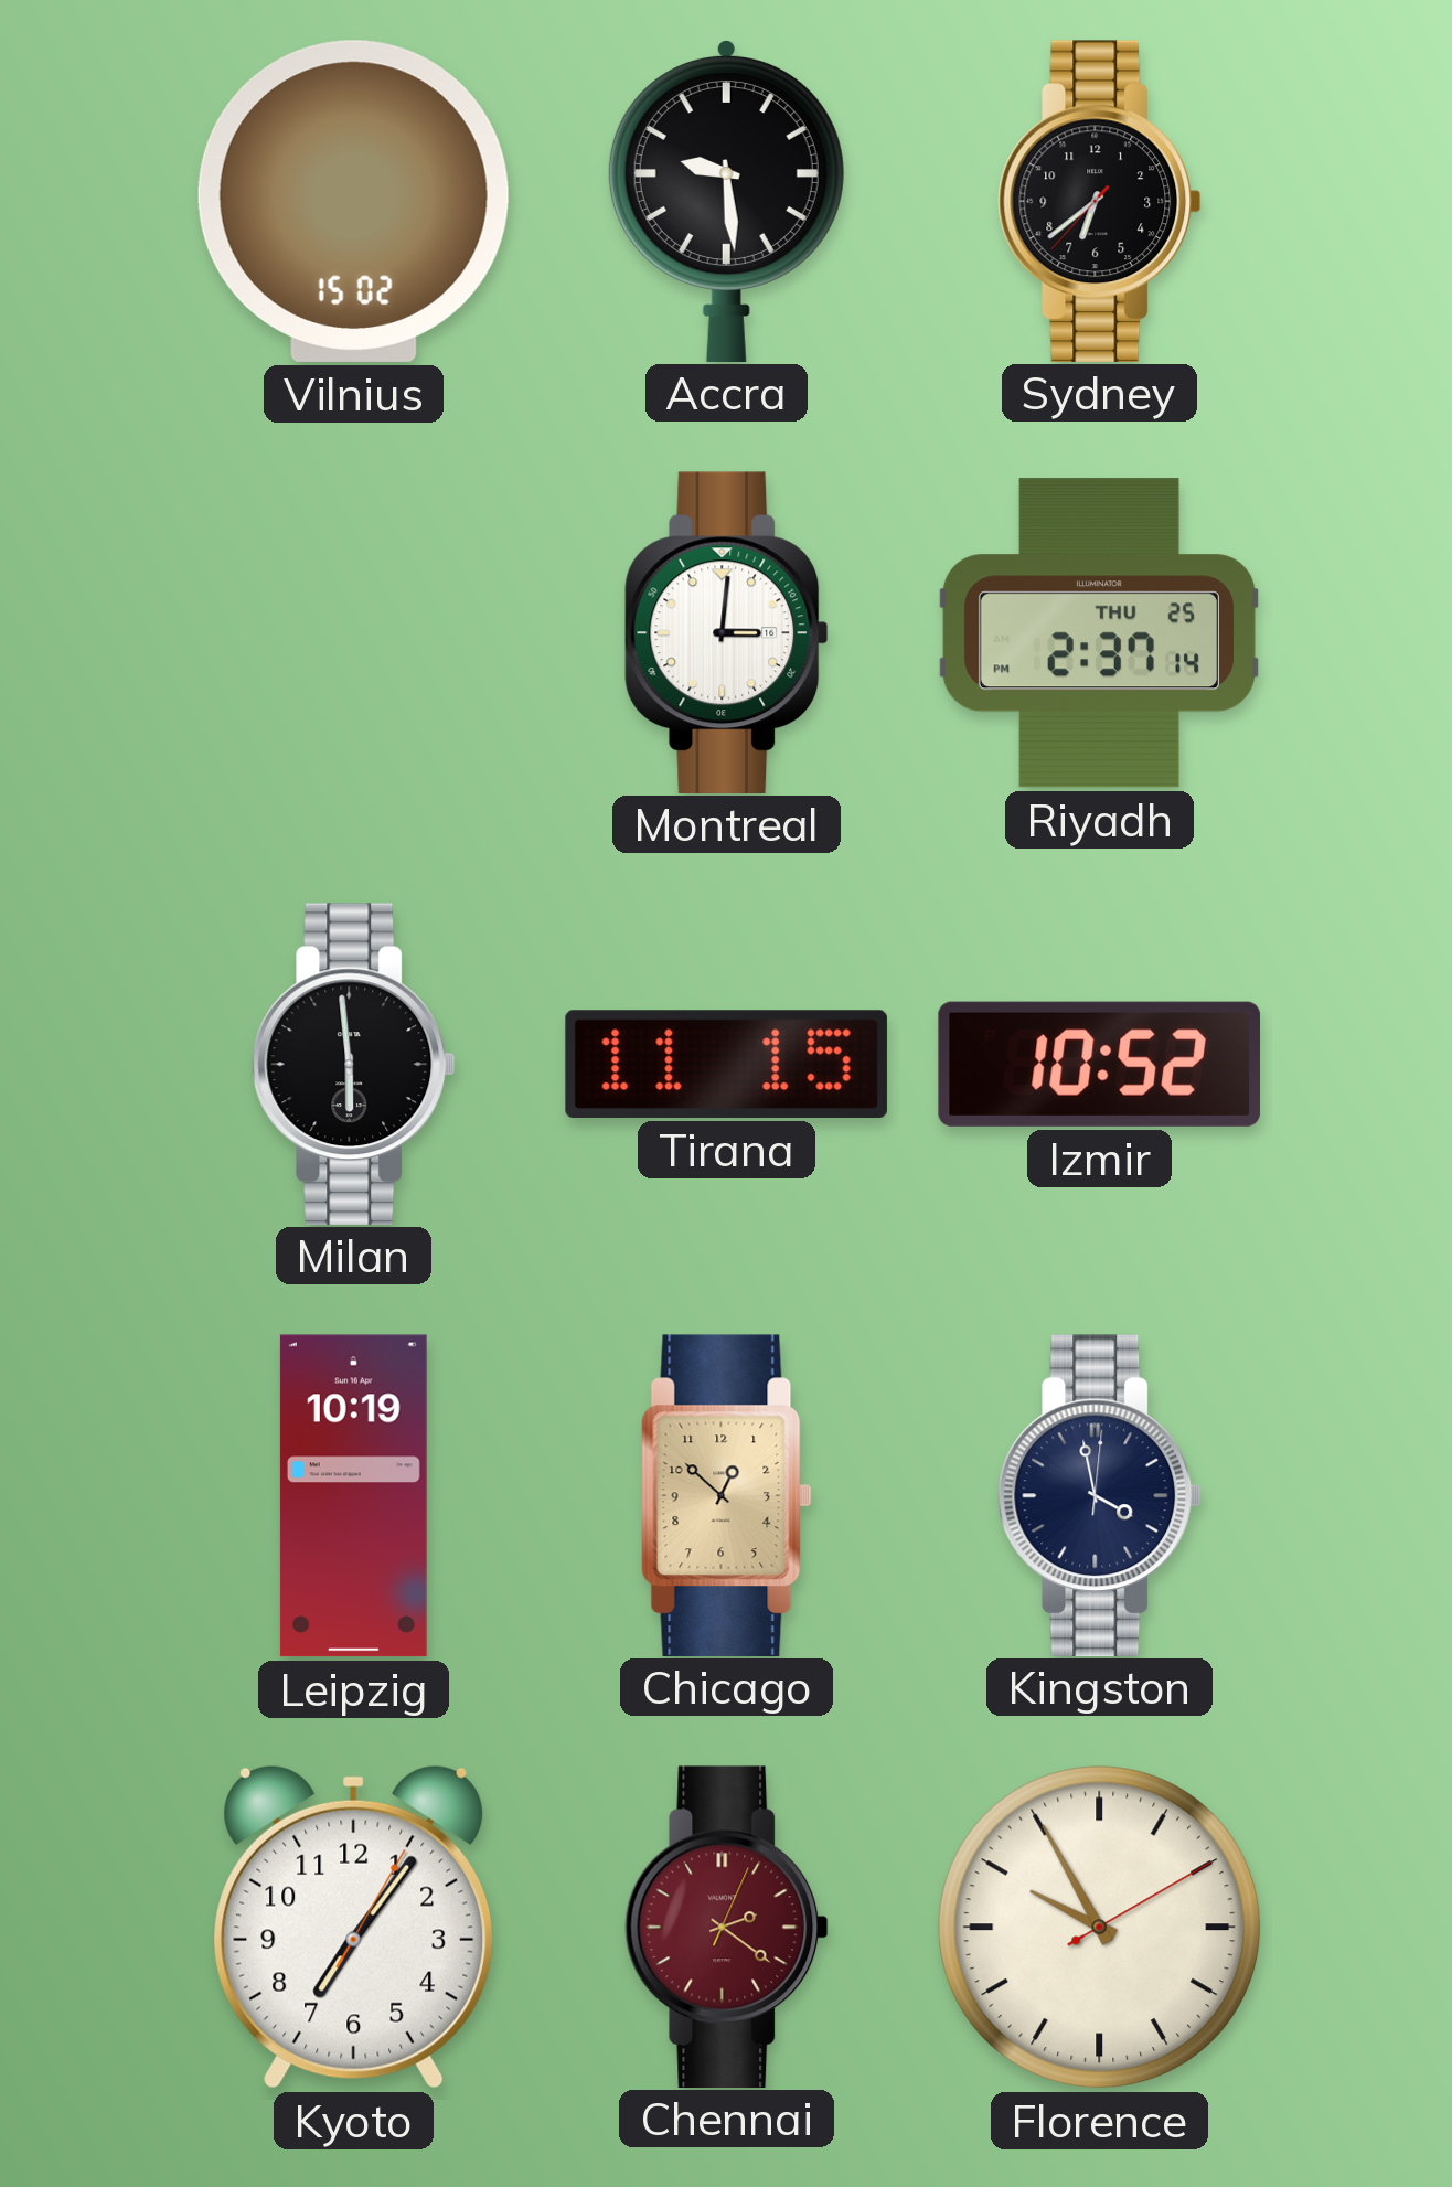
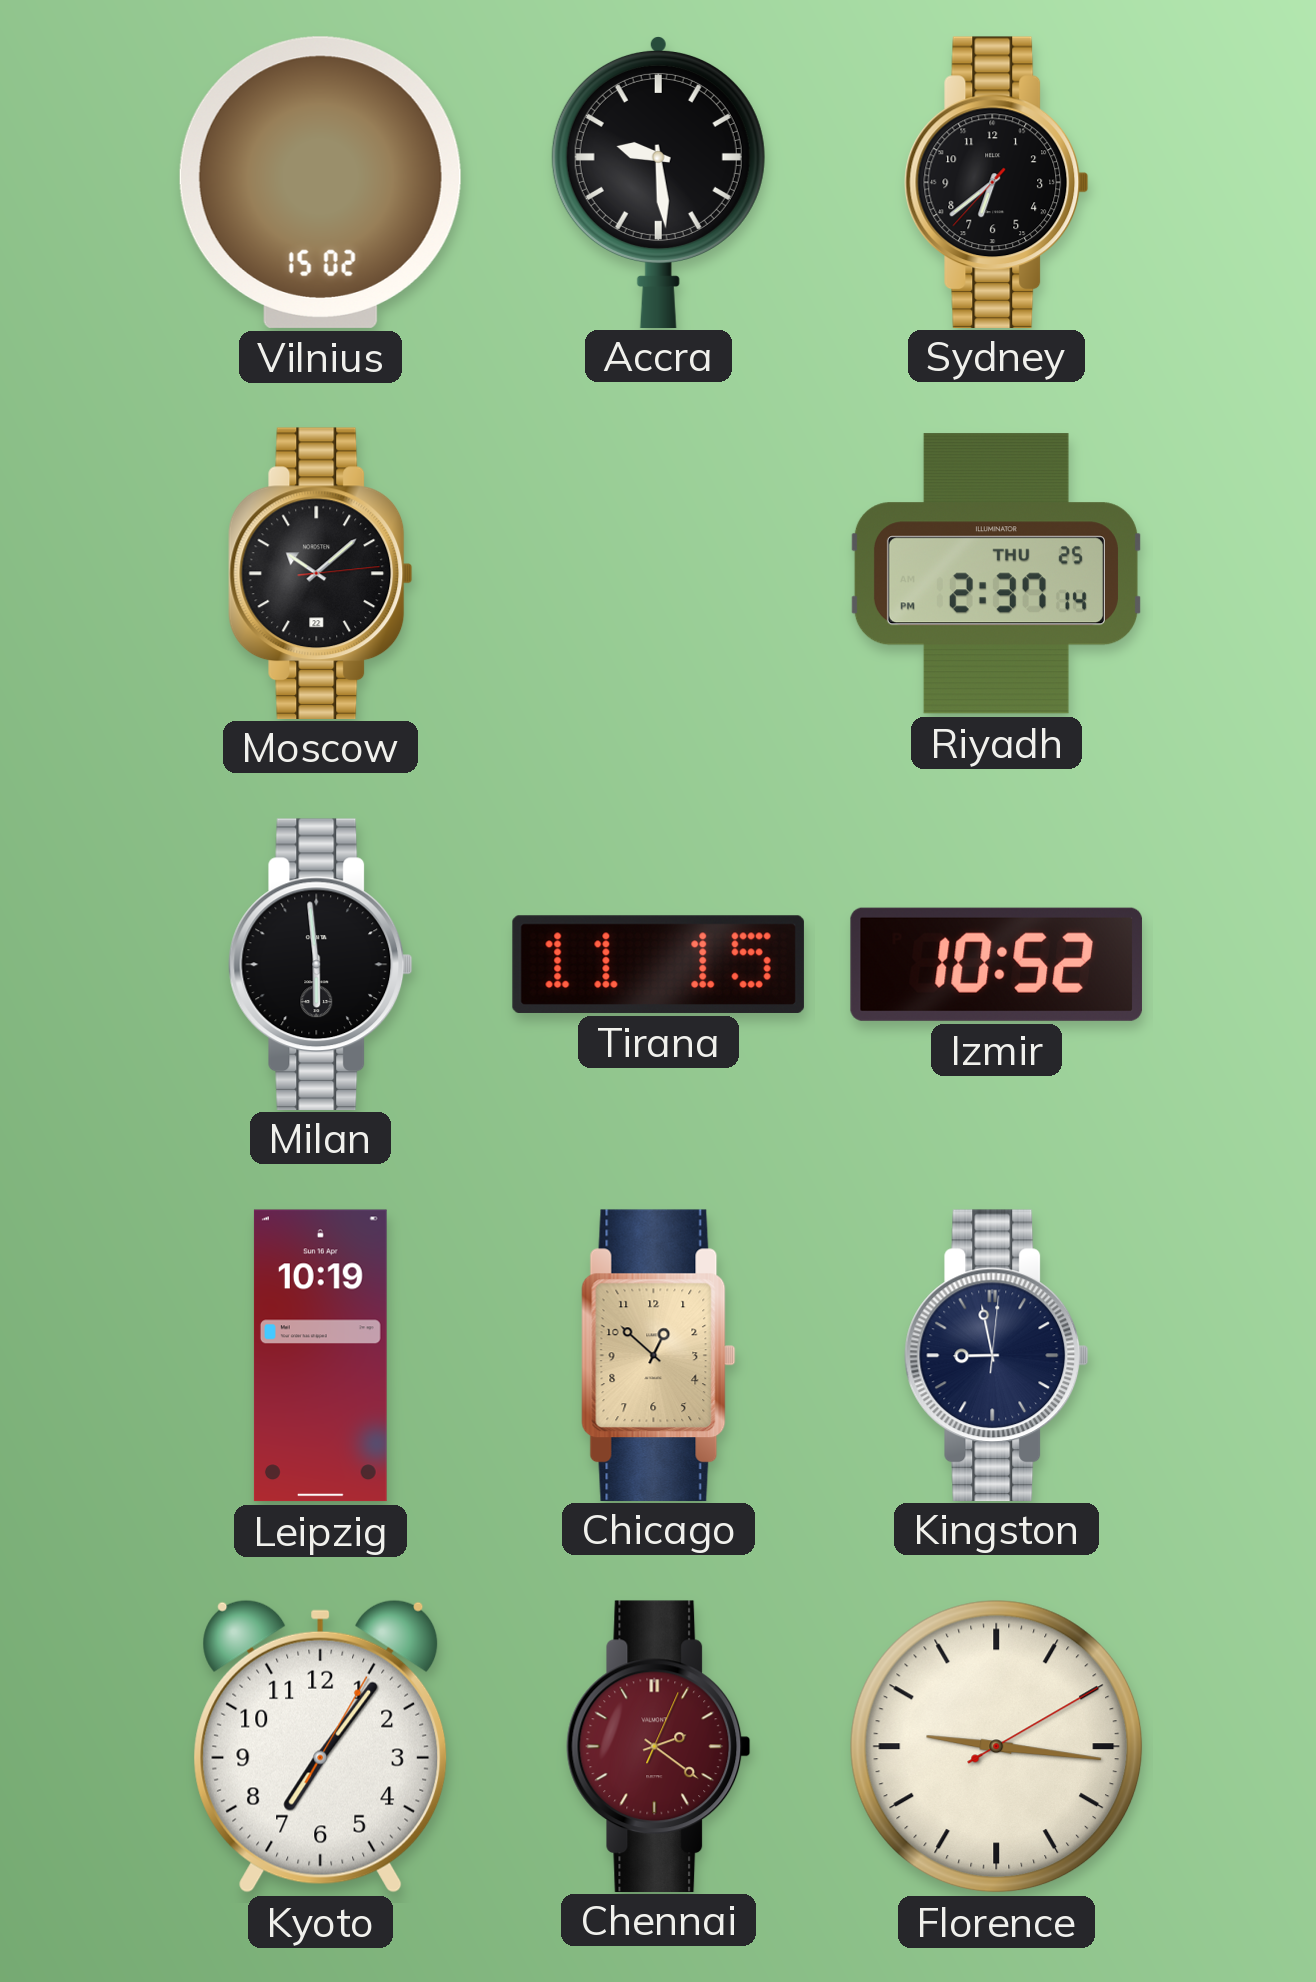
Moscow: none -> 10:08
Montreal: 3:01 -> none
Kingston: 3:58 -> 8:58
Florence: 9:55 -> 9:16
